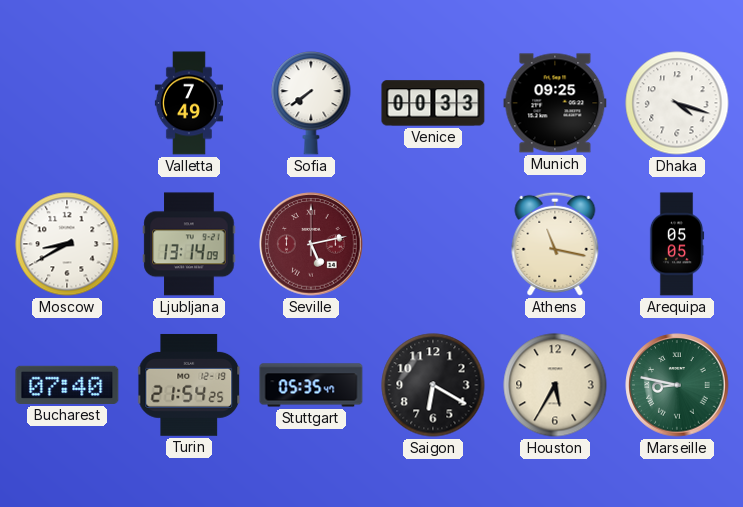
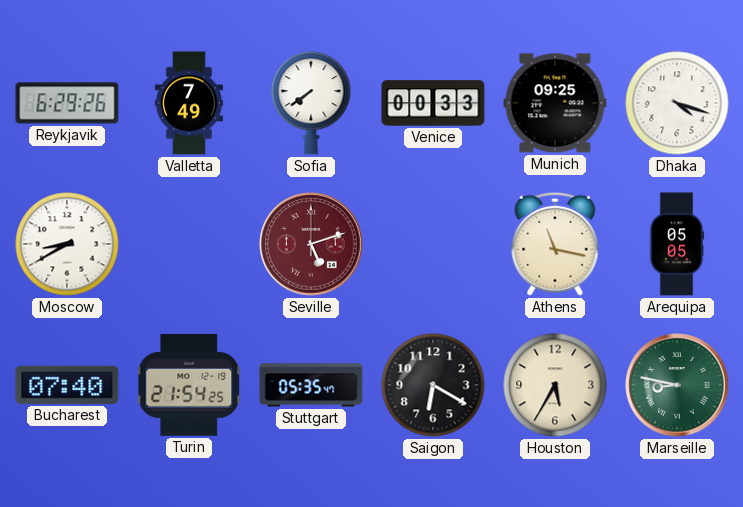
Reykjavik: none -> 6:29
Ljubljana: 13:14 -> none
Seville: 5:13 -> 5:12
